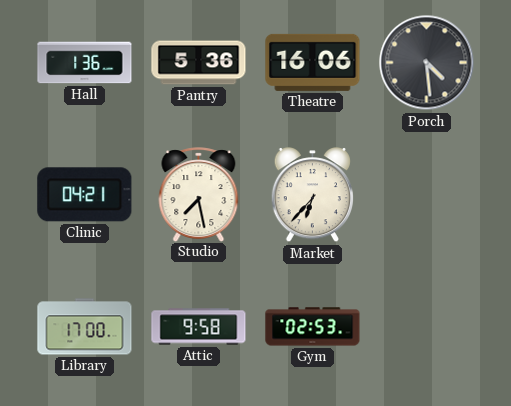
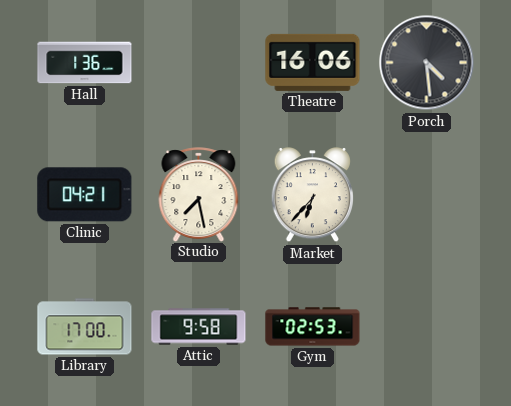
Pantry: 5:36 -> none
